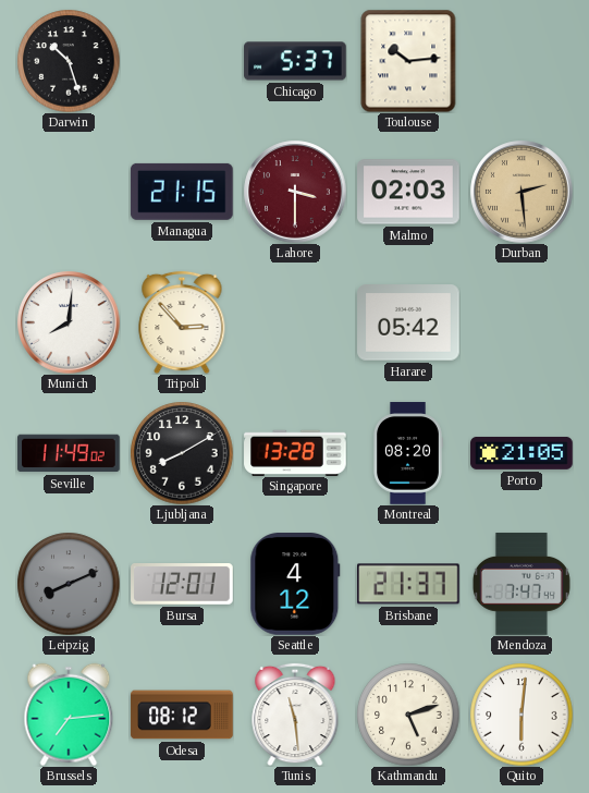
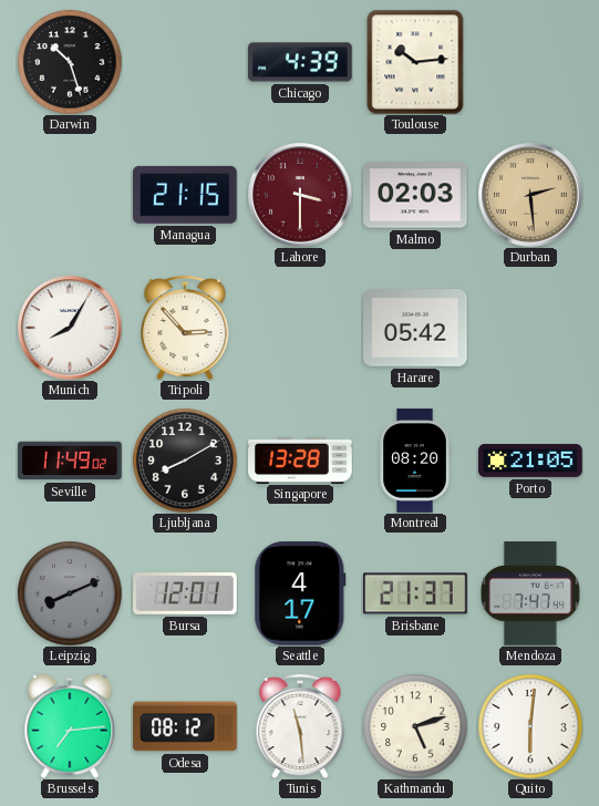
Chicago: 5:37 -> 4:39
Munich: 8:01 -> 8:05
Seattle: 4:12 -> 4:17
